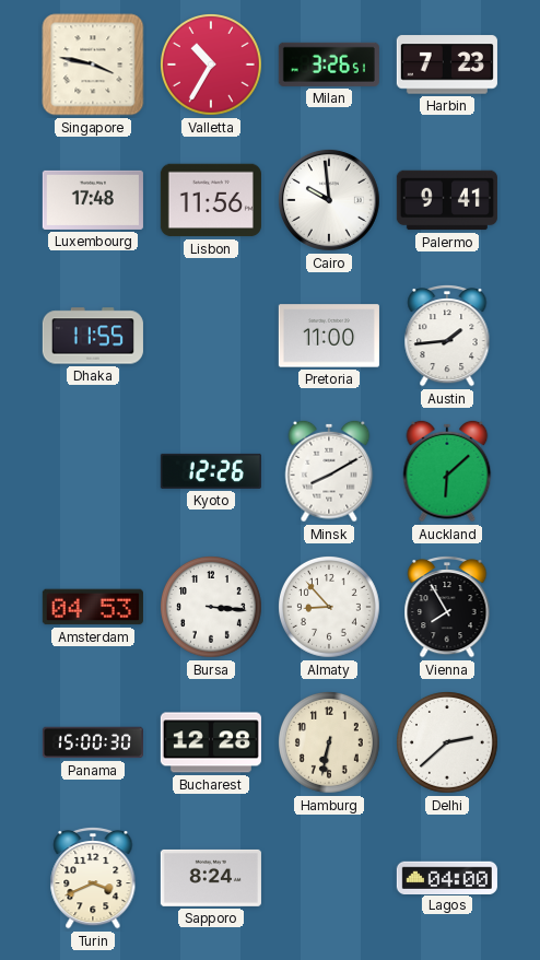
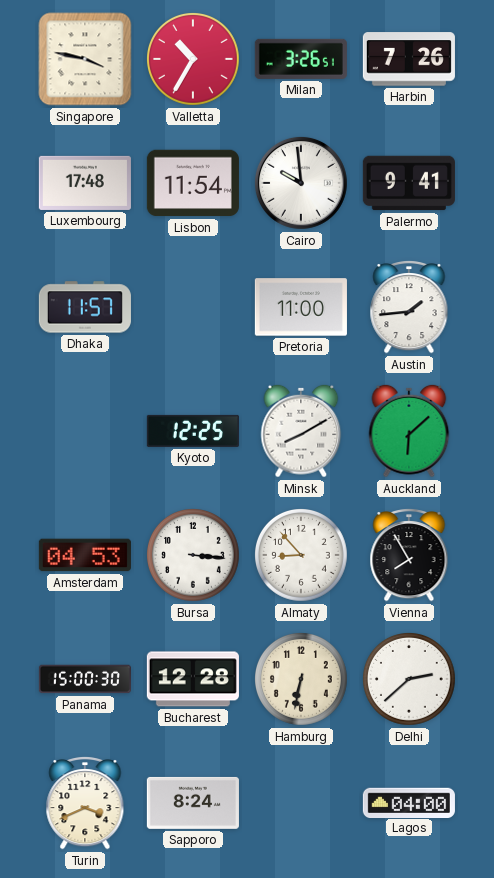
Harbin: 7:23 -> 7:26
Lisbon: 11:56 -> 11:54
Dhaka: 11:55 -> 11:57
Kyoto: 12:26 -> 12:25
